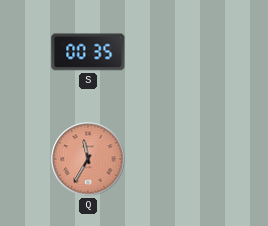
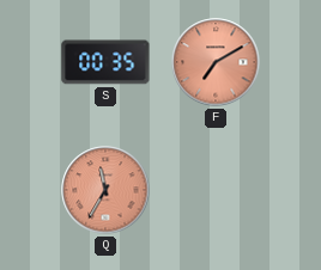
F: none -> 7:10
